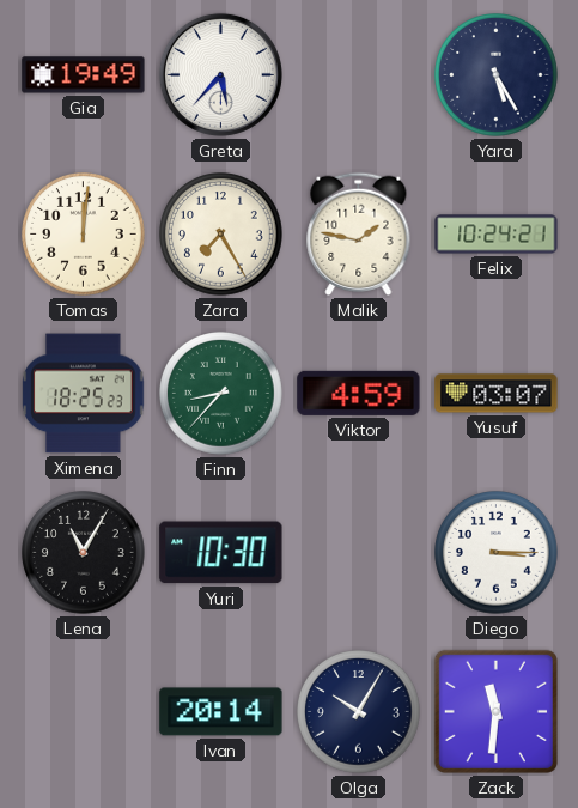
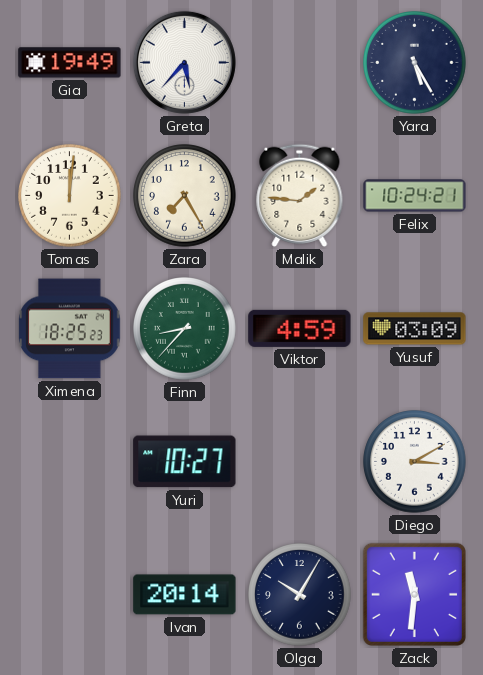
Malik: 1:47 -> 1:46
Yusuf: 03:07 -> 03:09
Lena: 11:05 -> none
Yuri: 10:30 -> 10:27
Diego: 3:15 -> 3:10
